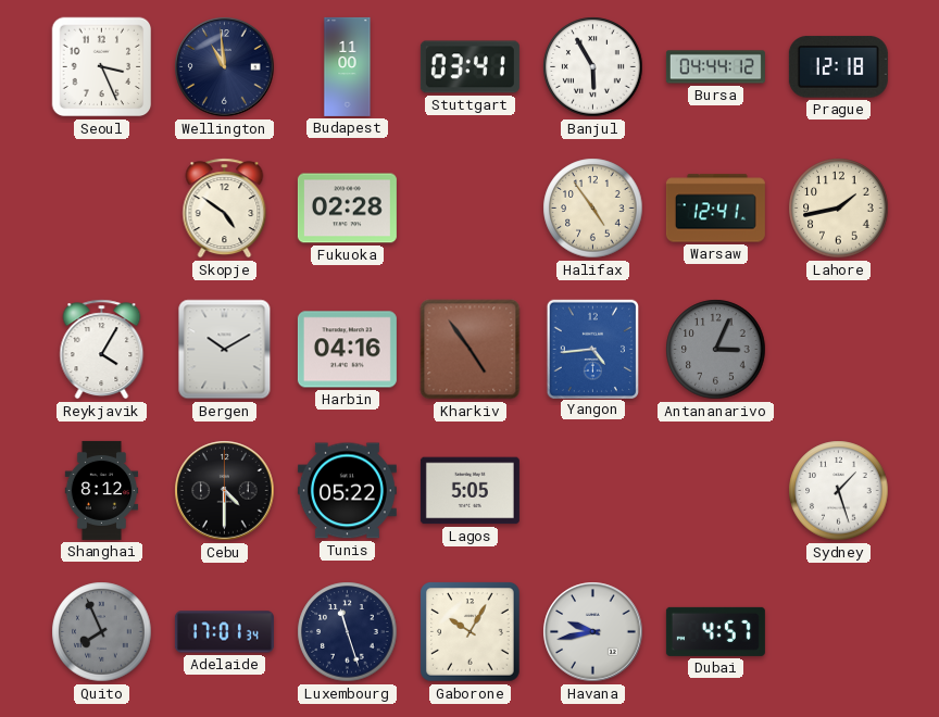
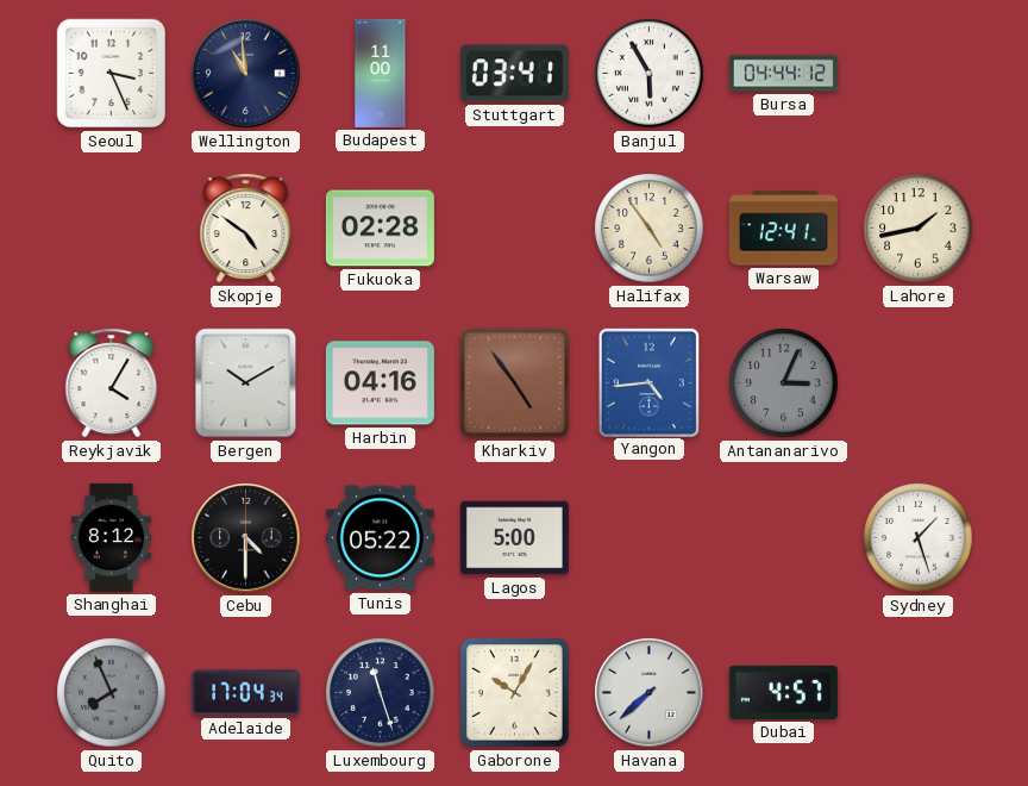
Prague: 12:18 -> none
Lagos: 5:05 -> 5:00
Adelaide: 17:01 -> 17:04
Havana: 9:43 -> 7:38
